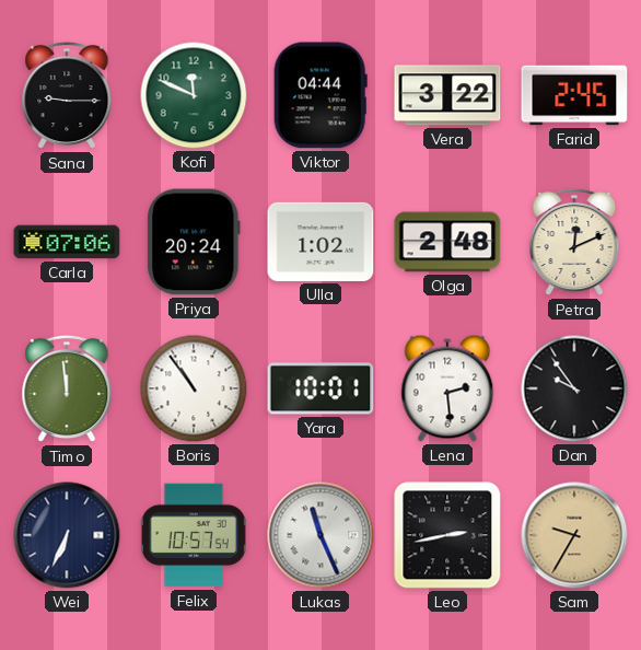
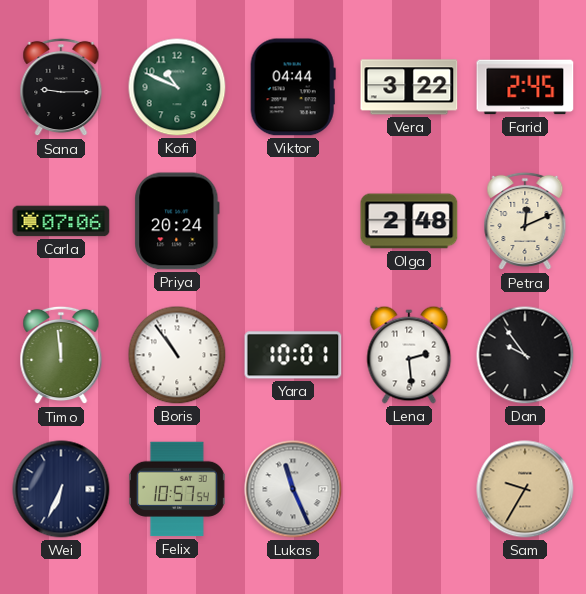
Kofi: 11:49 -> 10:49
Ulla: 1:02 -> none
Leo: 2:43 -> none
